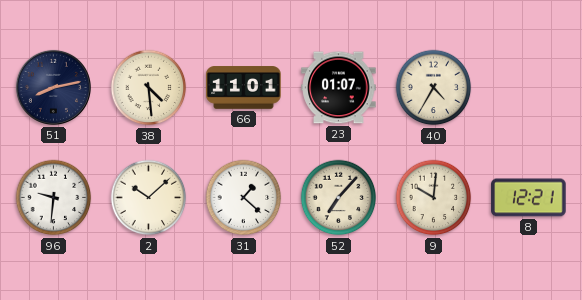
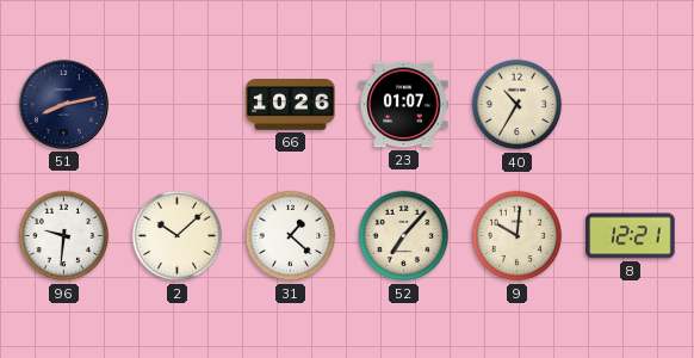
38: 4:29 -> none
66: 11:01 -> 10:26
40: 4:35 -> 10:35
